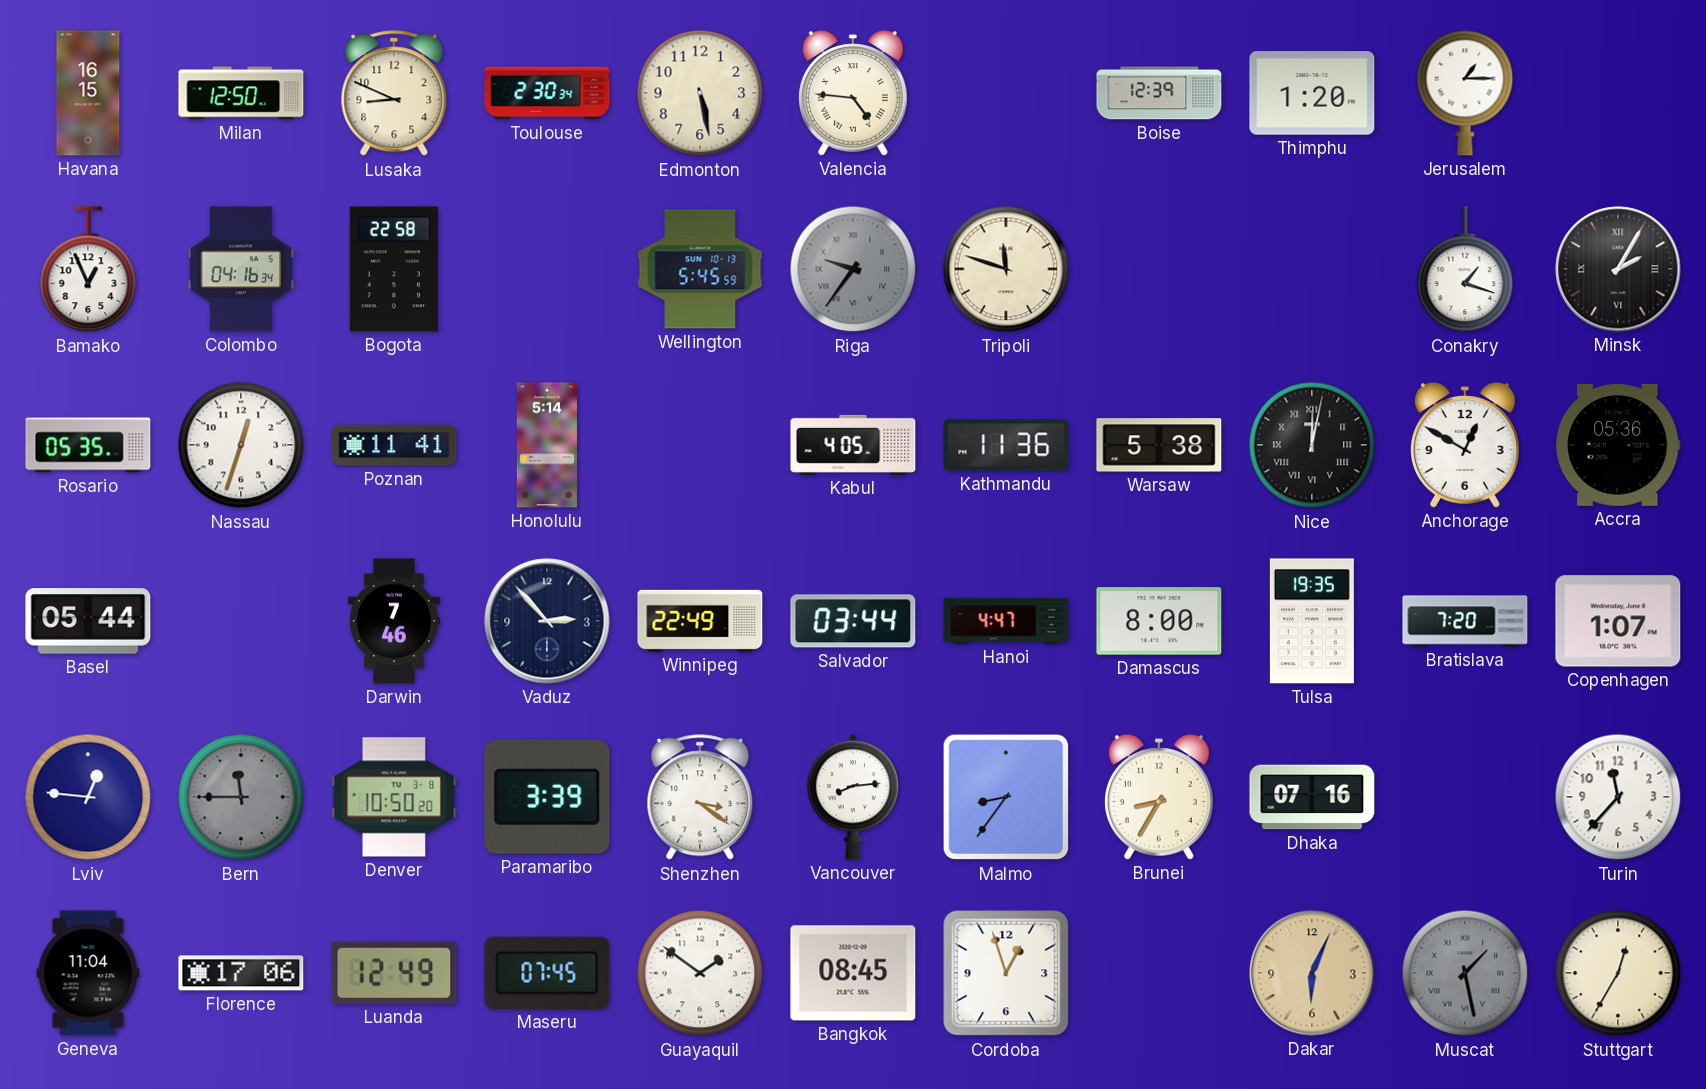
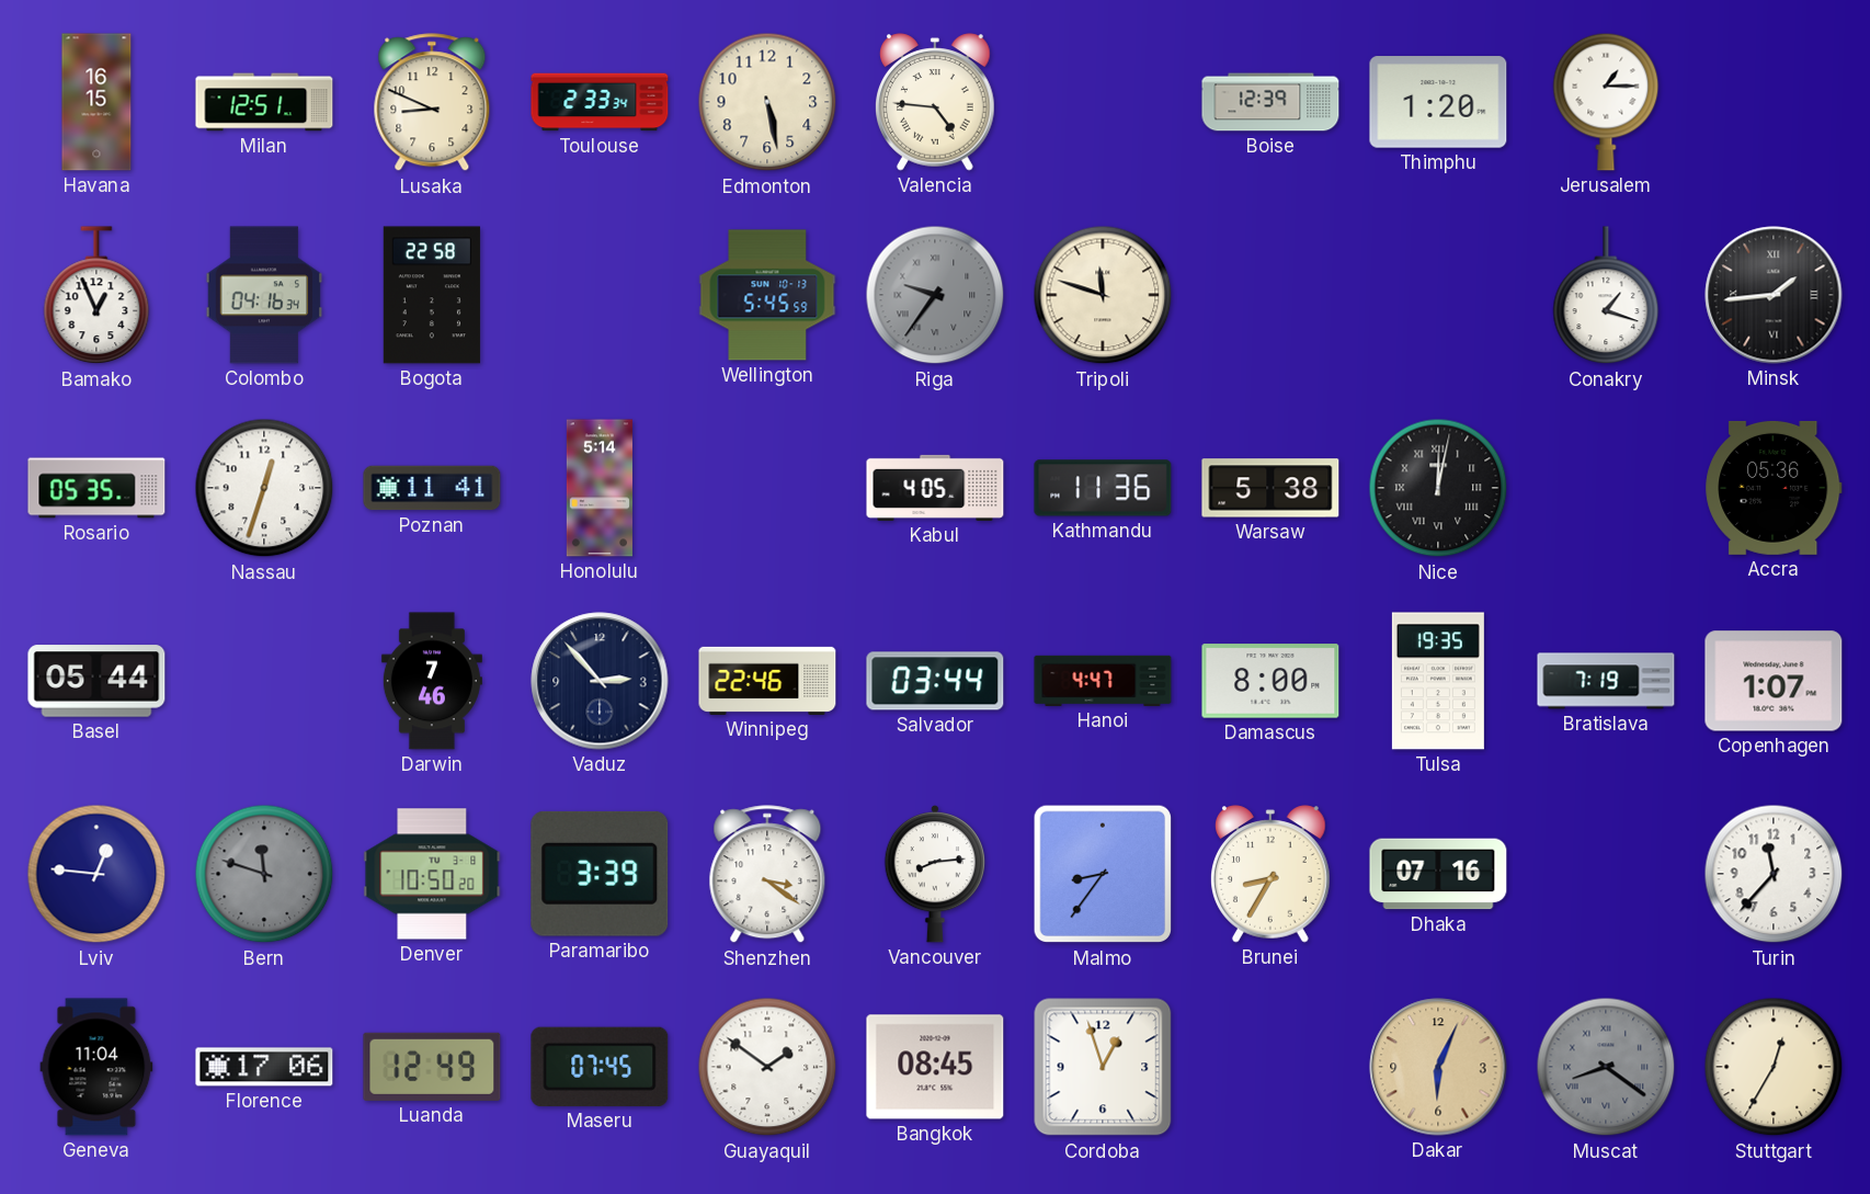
Milan: 12:50 -> 12:51
Toulouse: 2:30 -> 2:33
Minsk: 2:05 -> 1:44
Anchorage: 12:50 -> none
Winnipeg: 22:49 -> 22:46
Bratislava: 7:20 -> 7:19
Bern: 11:45 -> 11:48
Muscat: 1:28 -> 8:21
